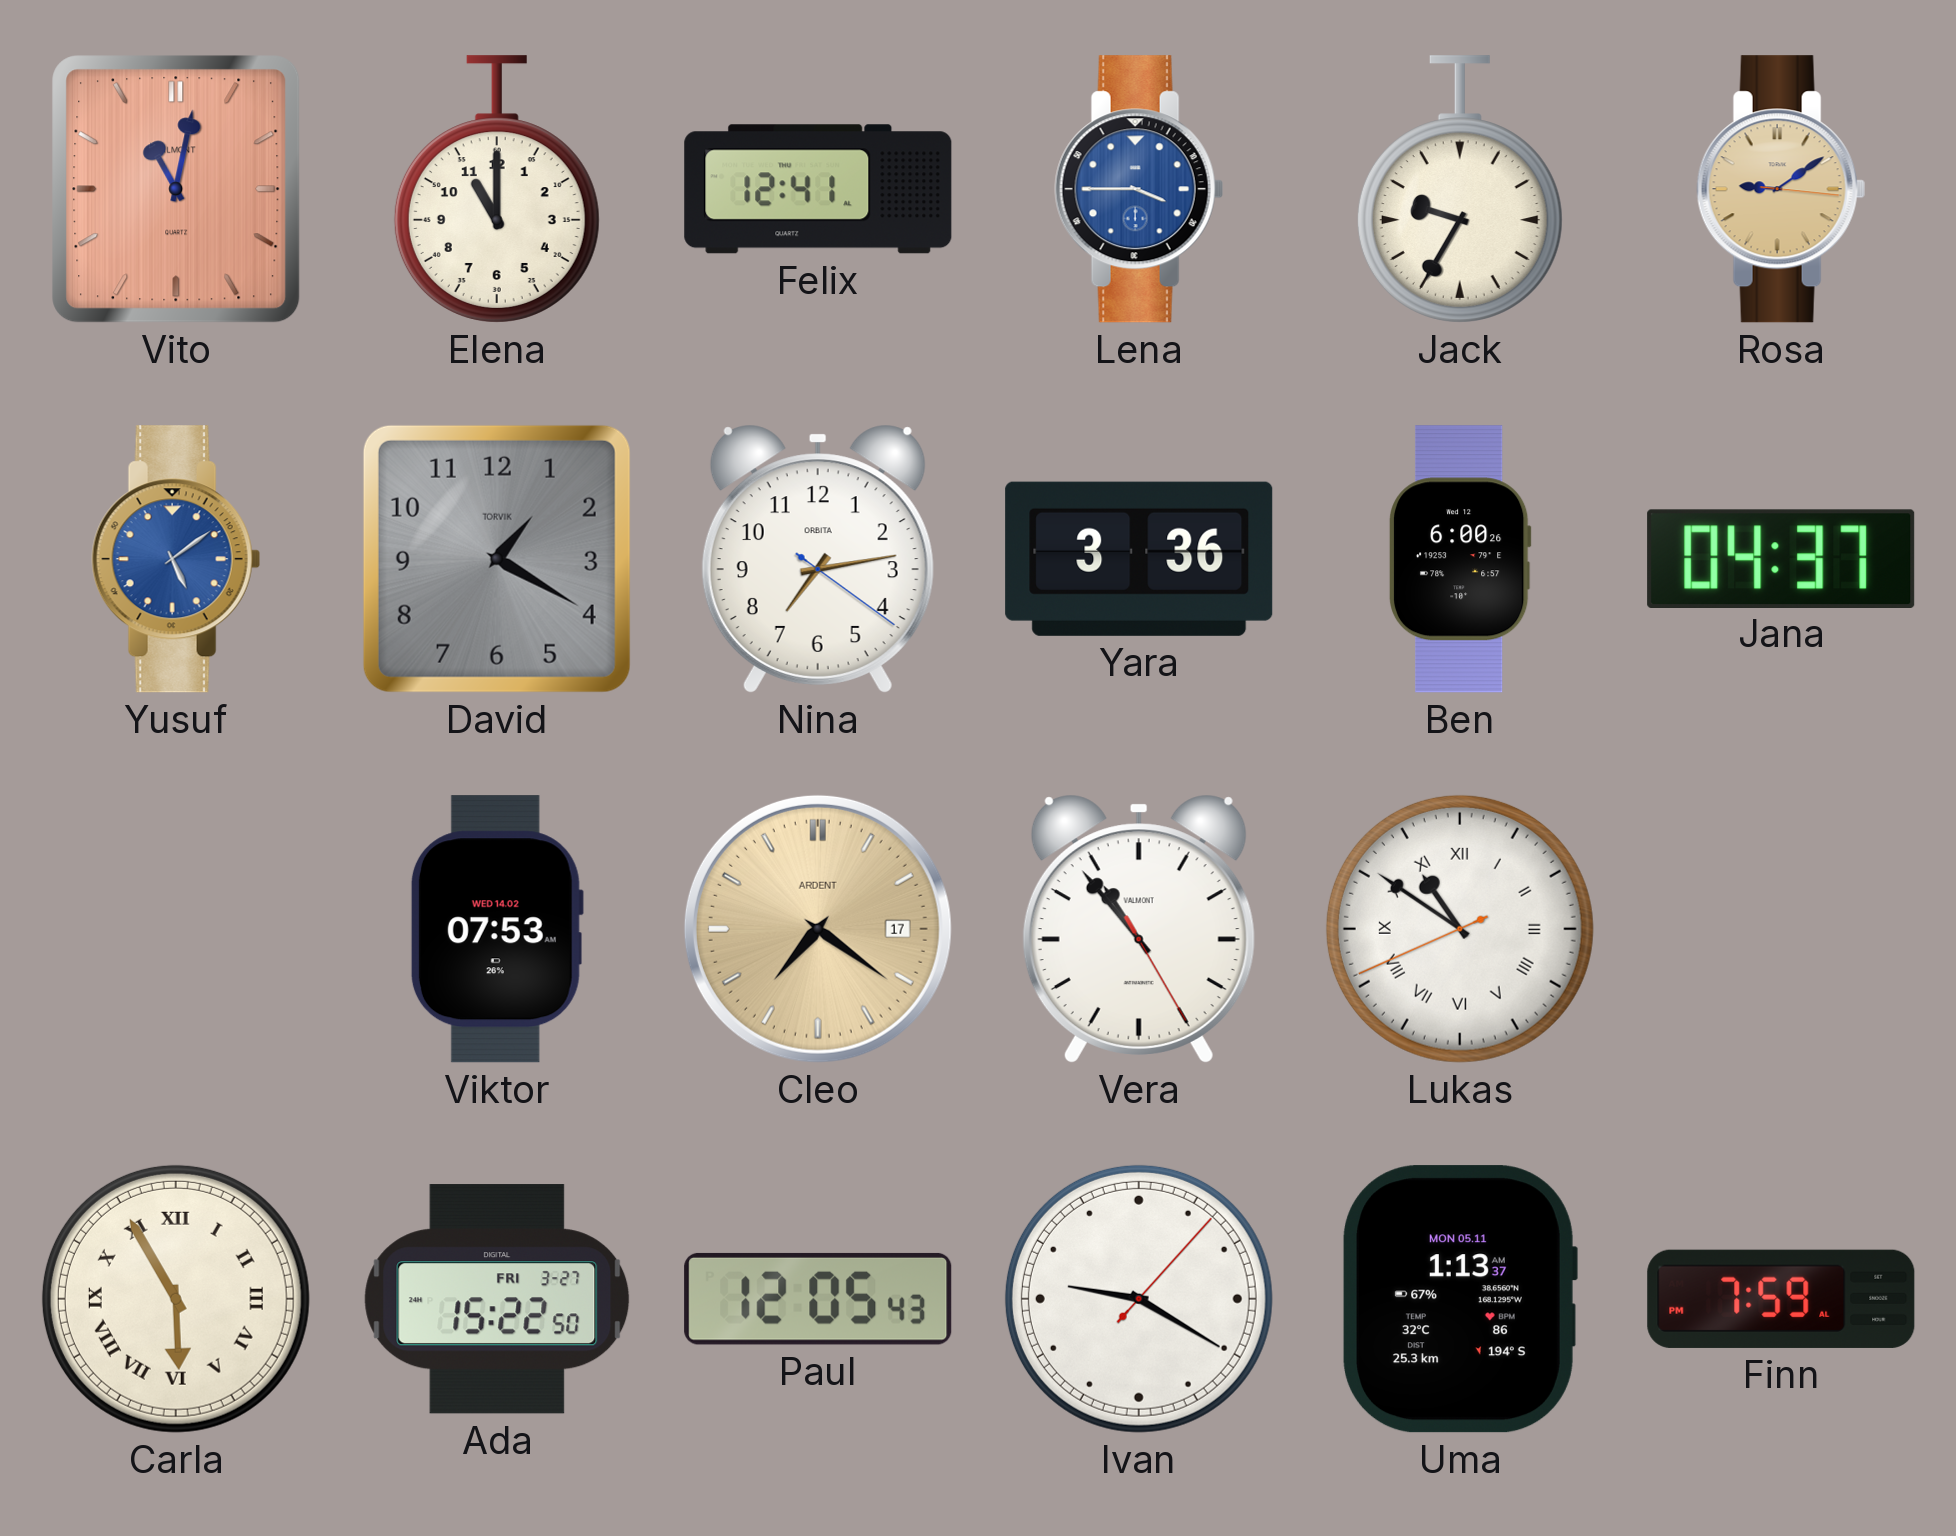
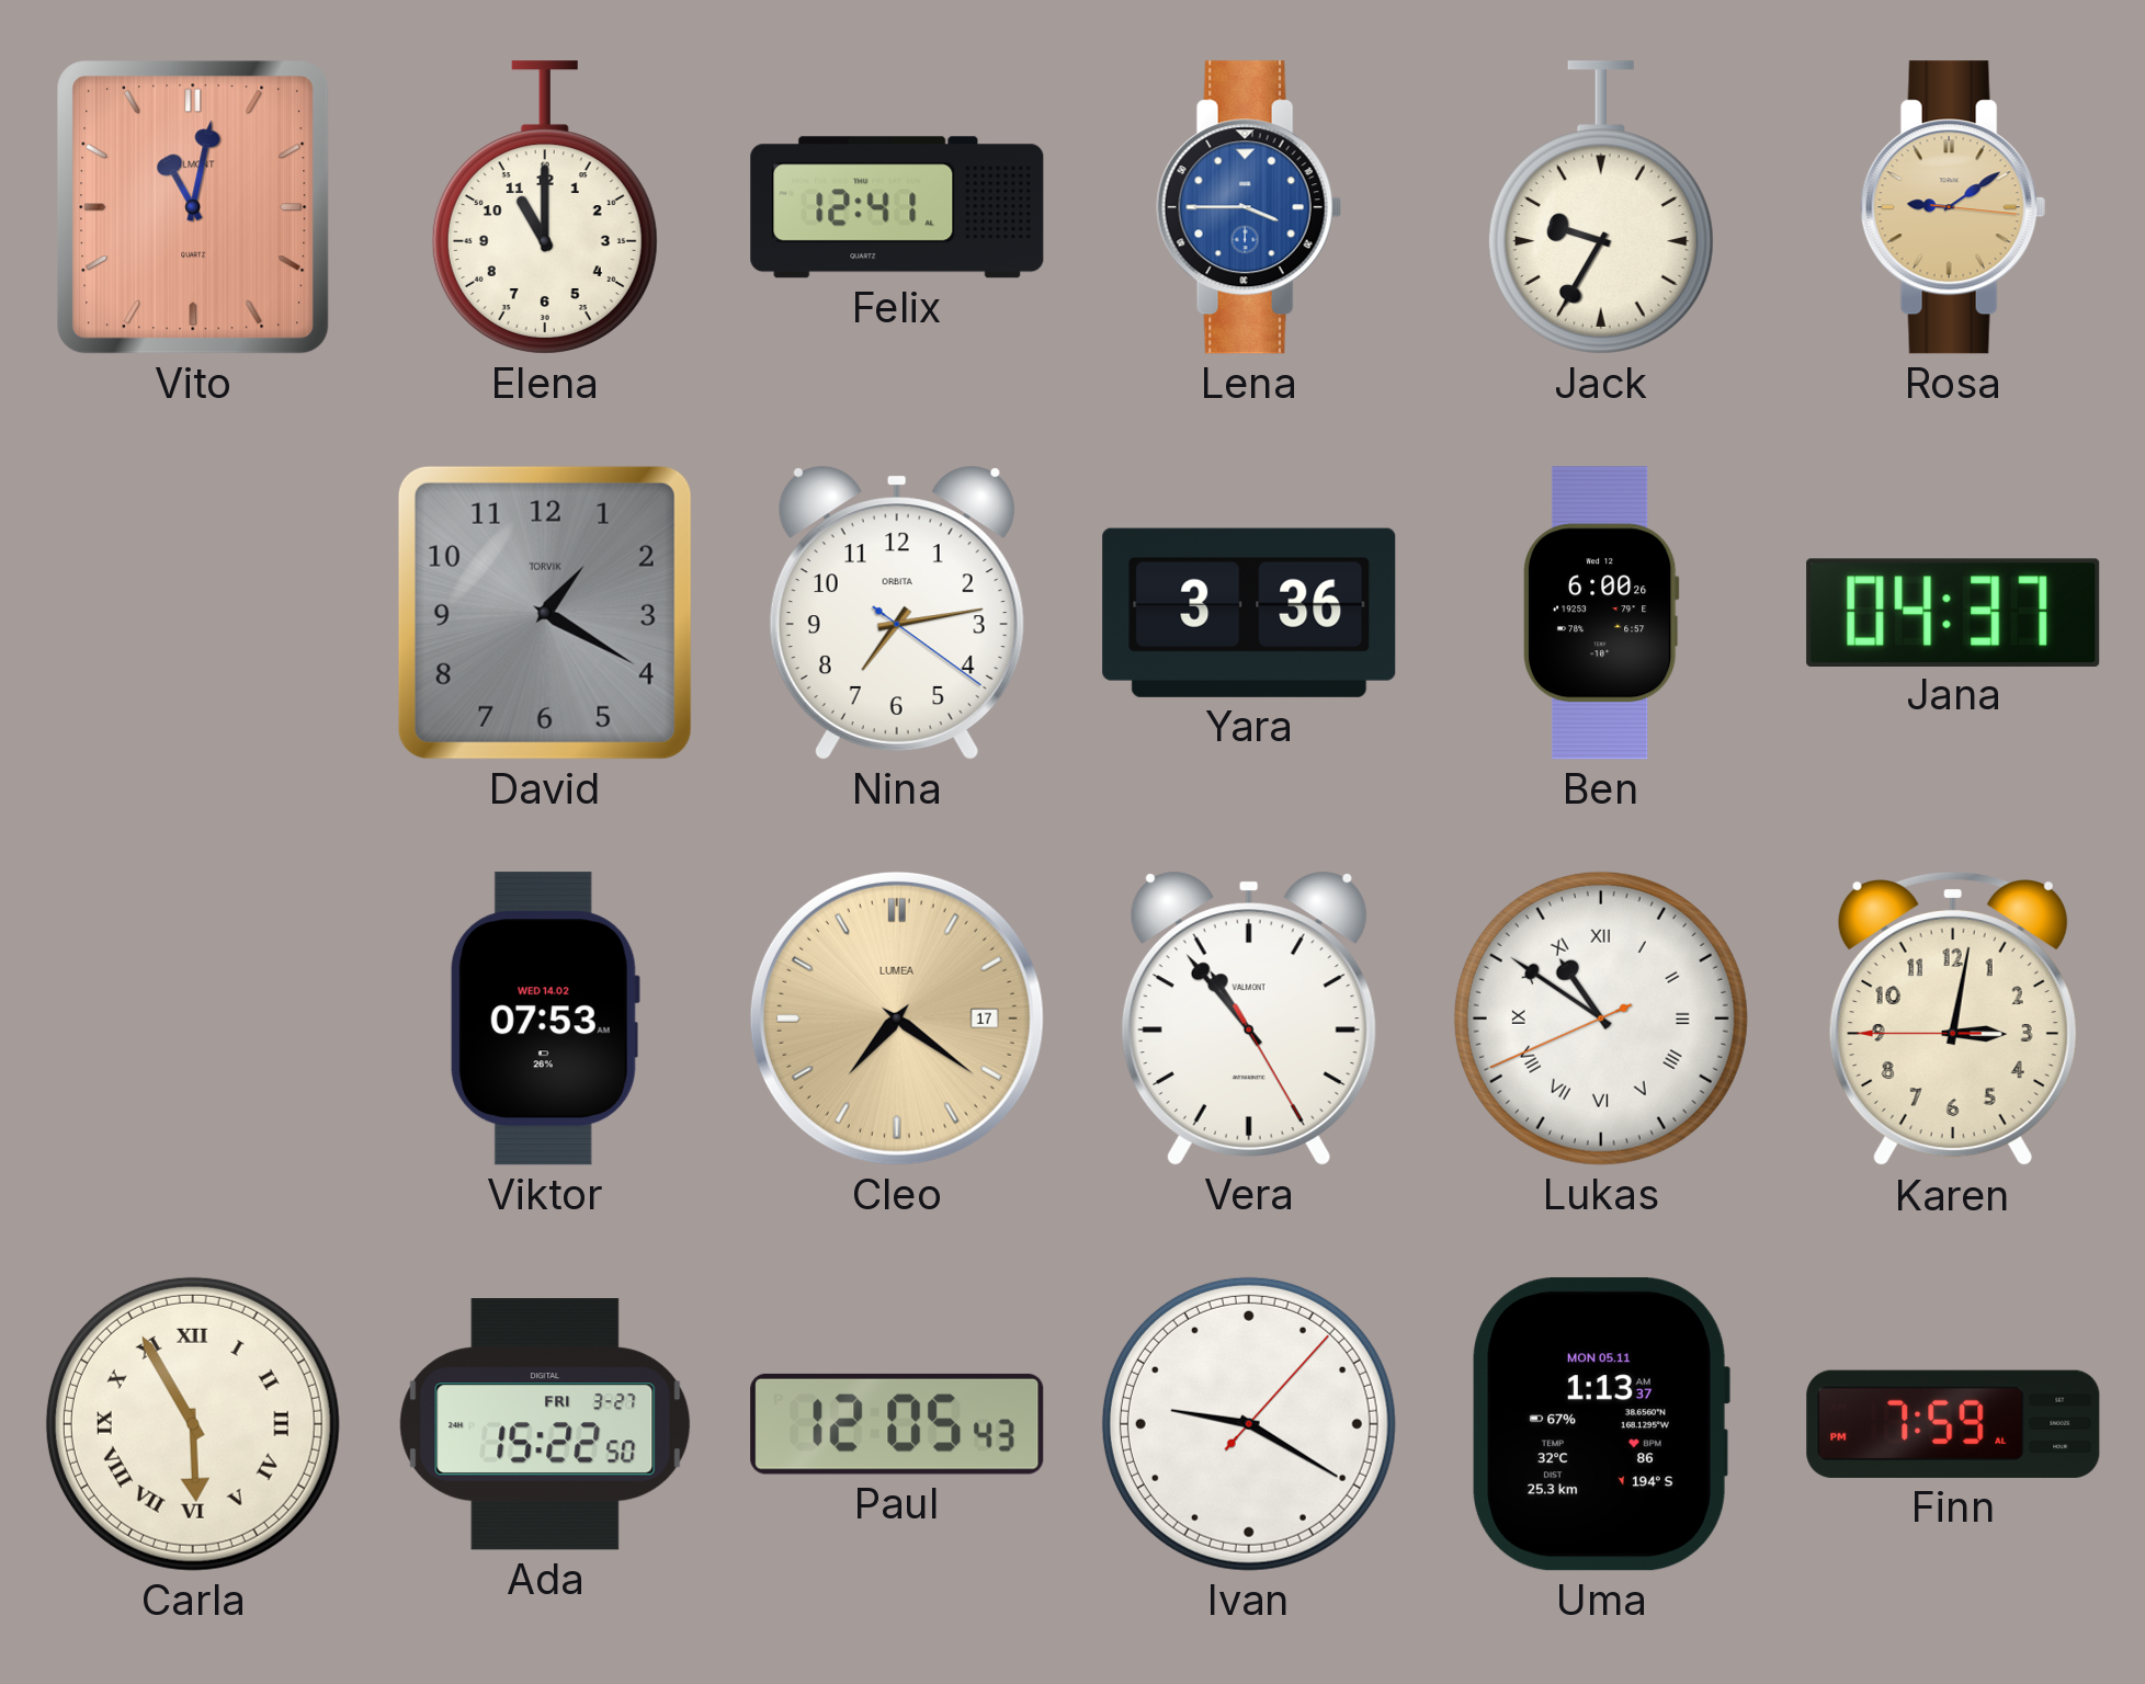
Yusuf: 5:09 -> none
Cleo brand: ARDENT -> LUMEA
Karen: none -> 3:01
